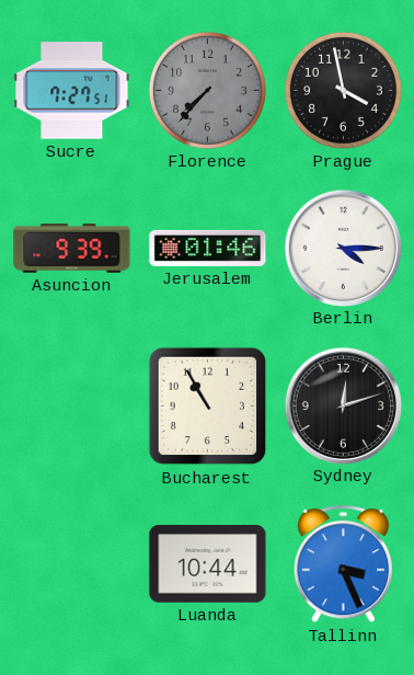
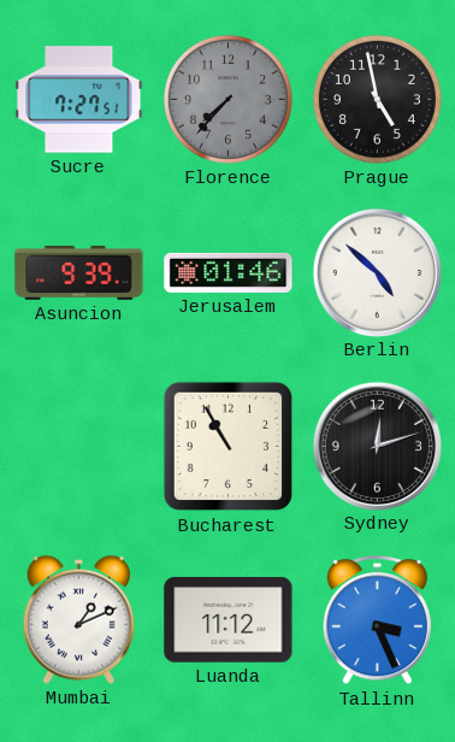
Prague: 3:58 -> 4:58
Berlin: 4:15 -> 4:52
Mumbai: none -> 1:11
Luanda: 10:44 -> 11:12
